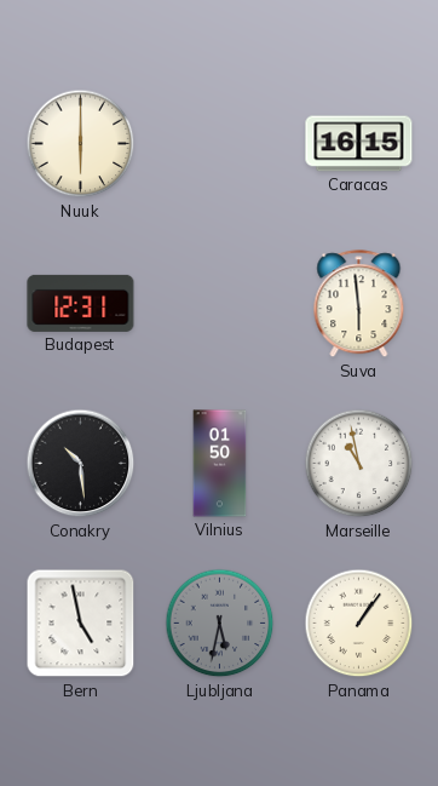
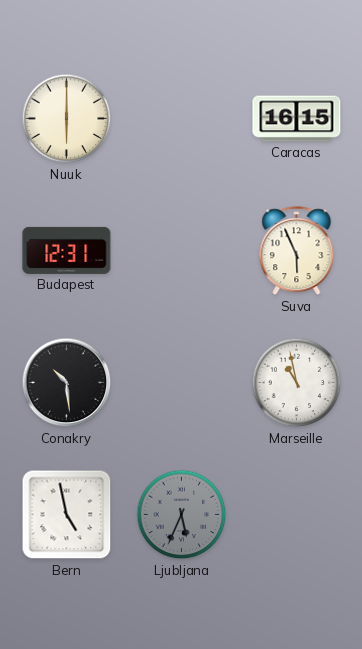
Suva: 5:59 -> 5:56
Vilnius: 01:50 -> none
Ljubljana: 5:32 -> 5:34
Panama: 1:06 -> none
